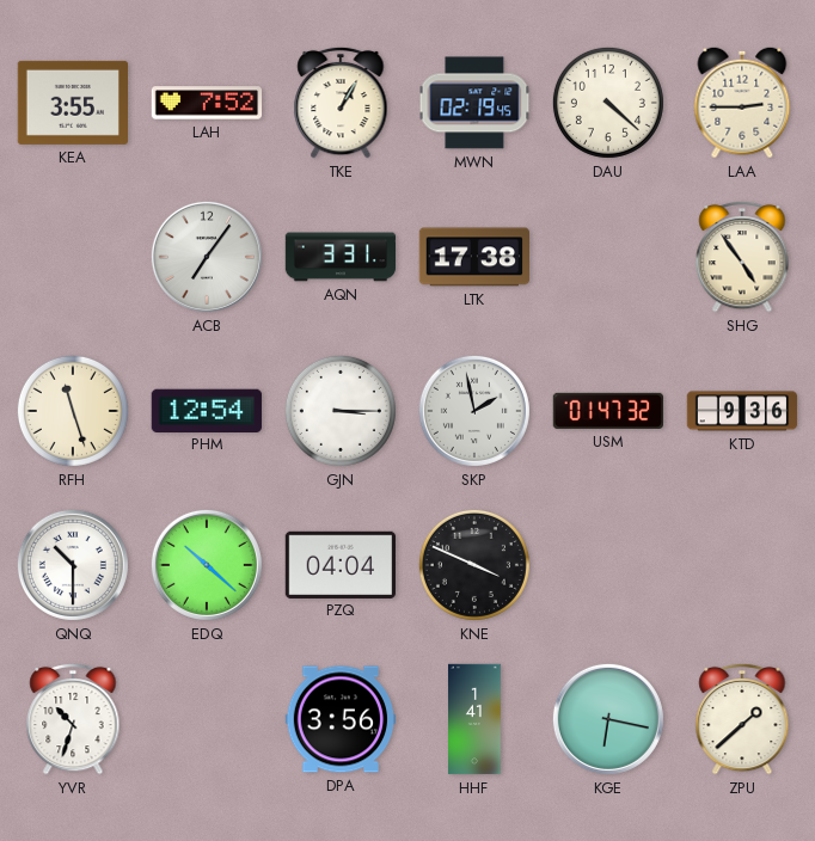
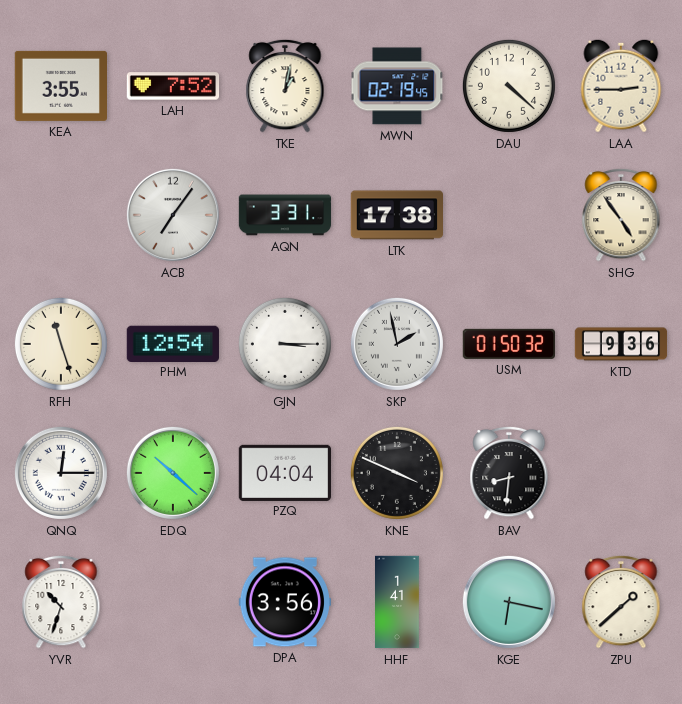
TKE: 1:05 -> 1:02
USM: 01:47 -> 01:50
QNQ: 10:30 -> 12:15
BAV: none -> 8:31
